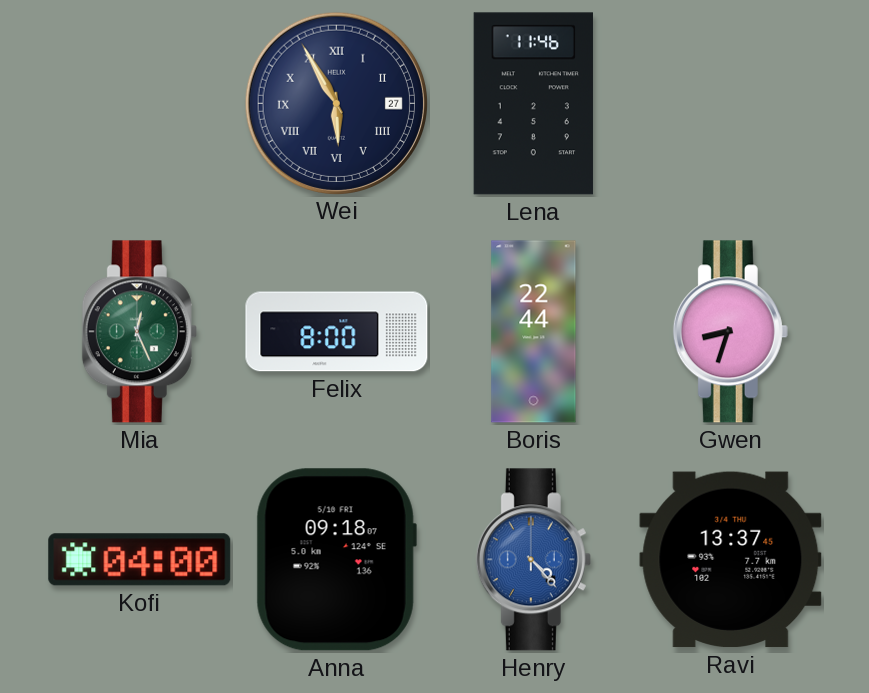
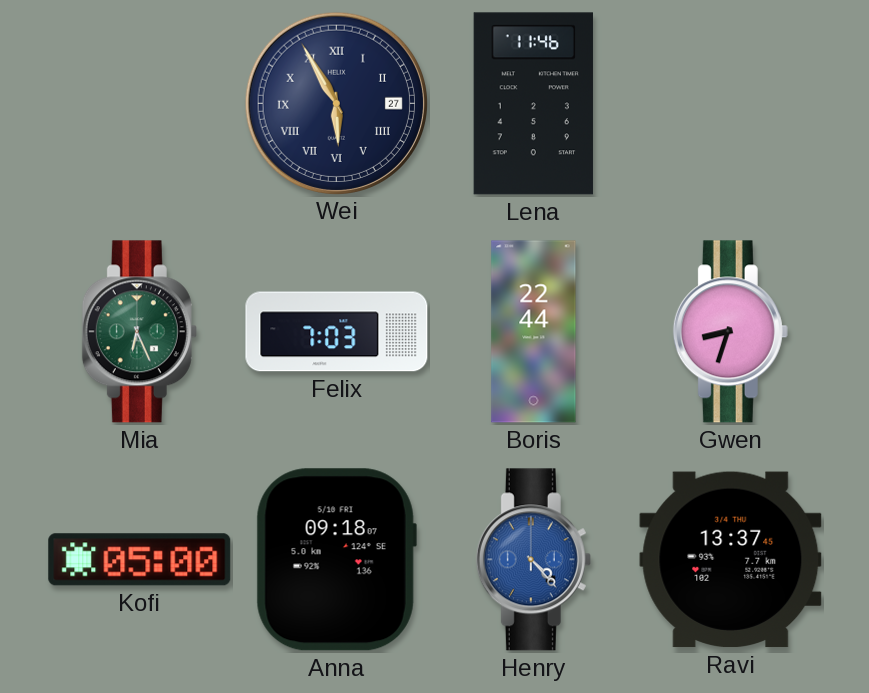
Mia: 12:26 -> 6:26
Felix: 8:00 -> 7:03
Kofi: 04:00 -> 05:00
